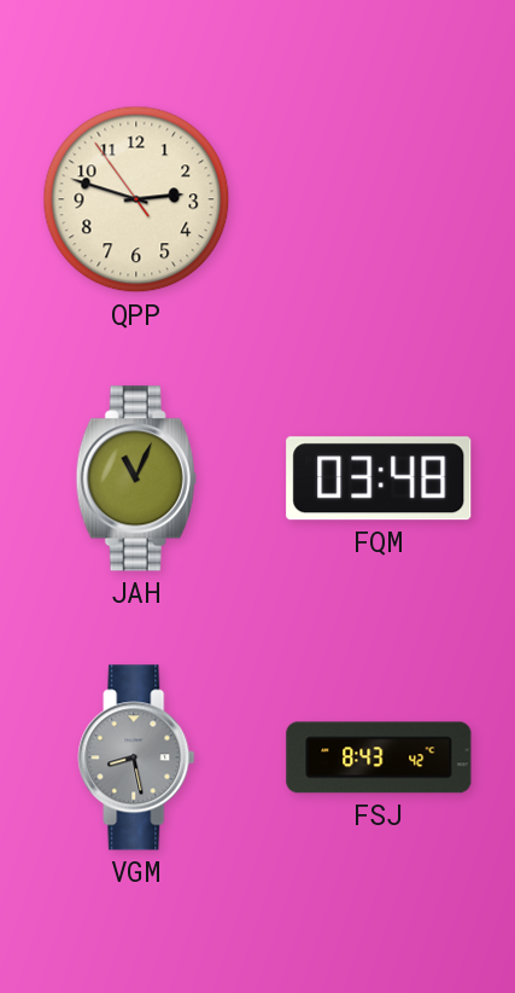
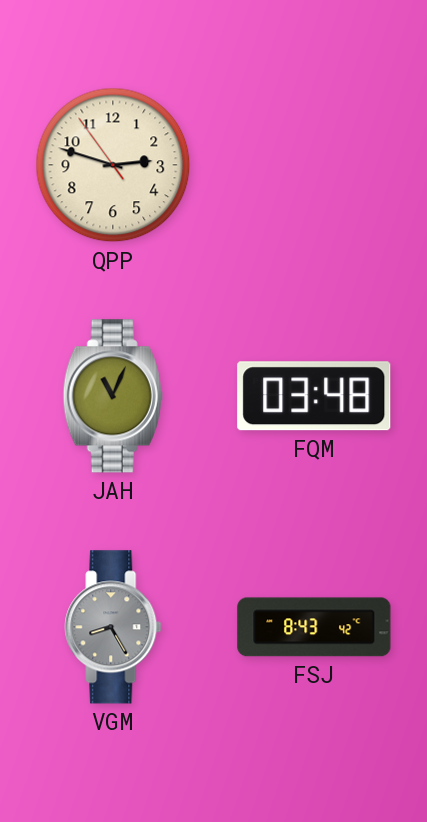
VGM: 8:28 -> 8:25
